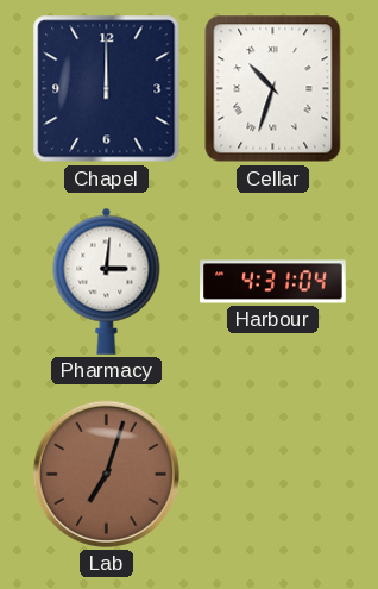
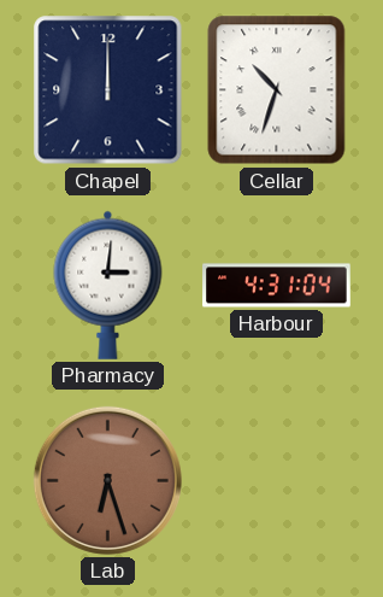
Lab: 7:03 -> 6:27
